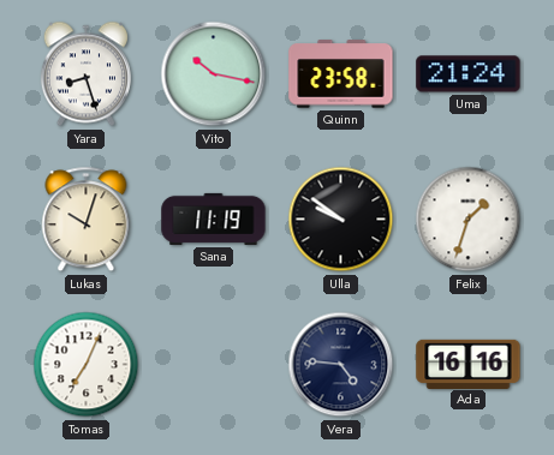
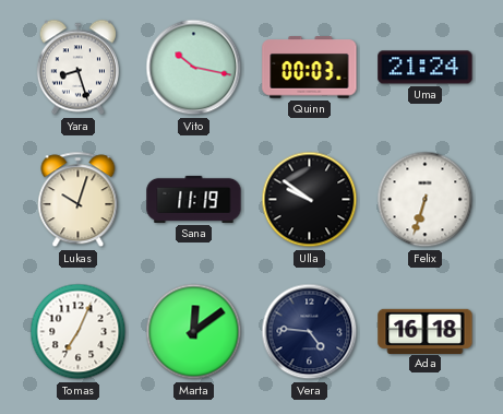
Quinn: 23:58 -> 00:03
Felix: 1:33 -> 6:33
Marta: none -> 12:09
Ada: 16:16 -> 16:18
